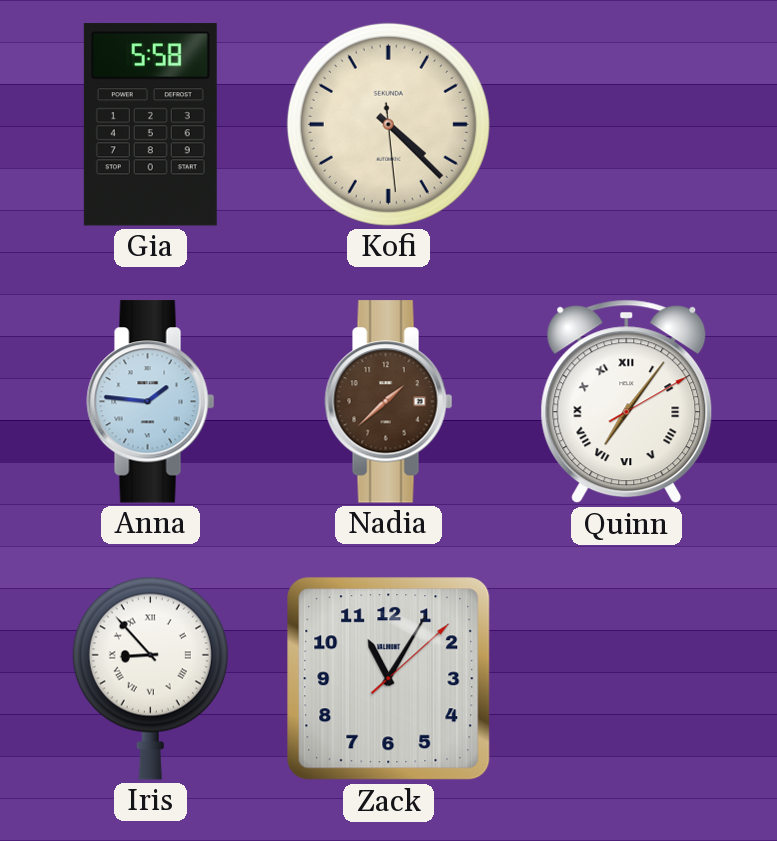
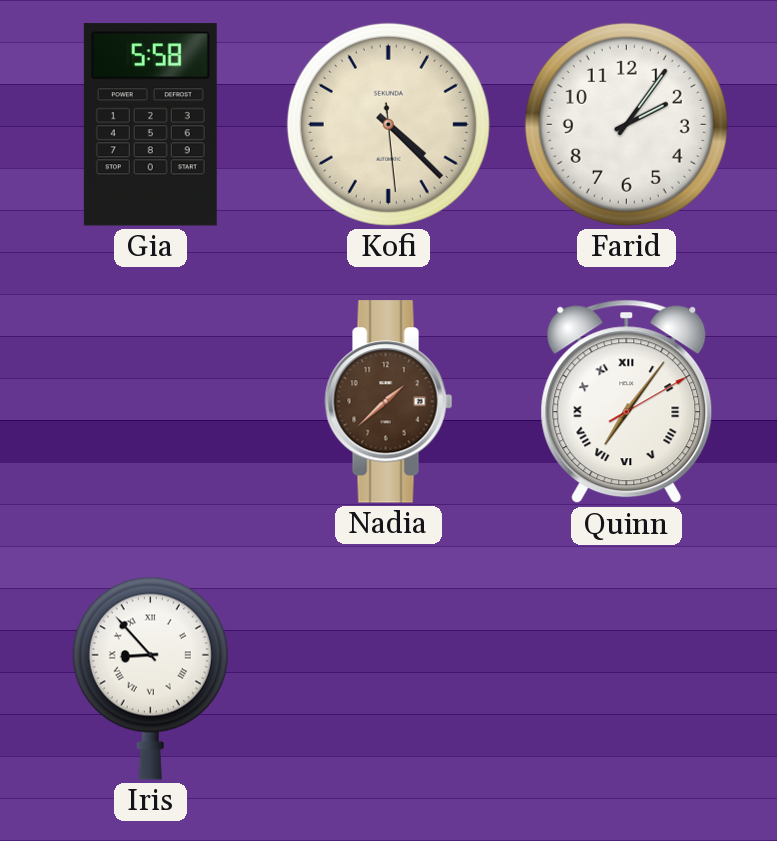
Farid: none -> 2:06
Anna: 1:46 -> none
Zack: 11:05 -> none
